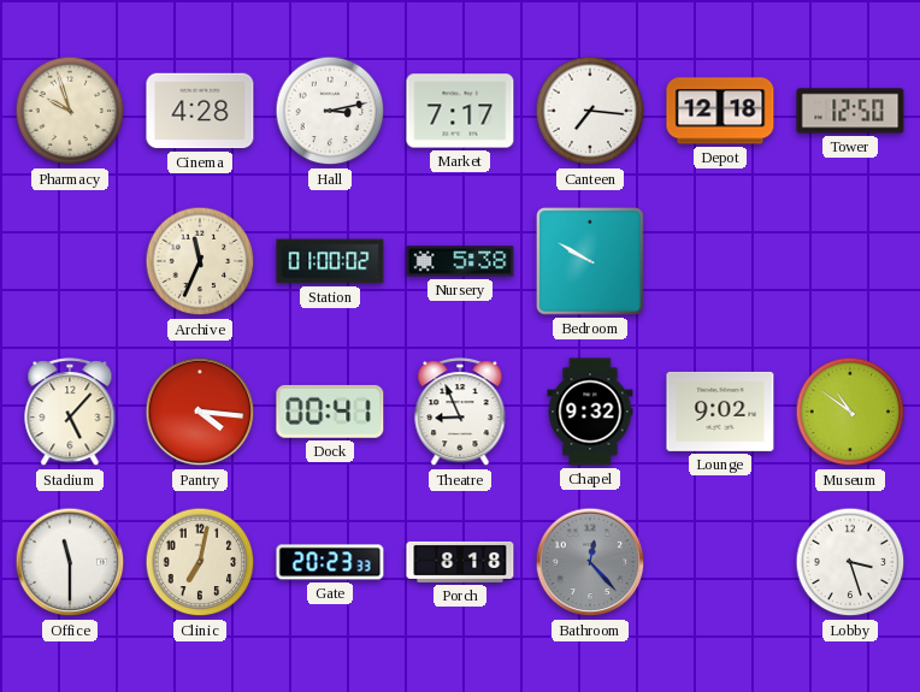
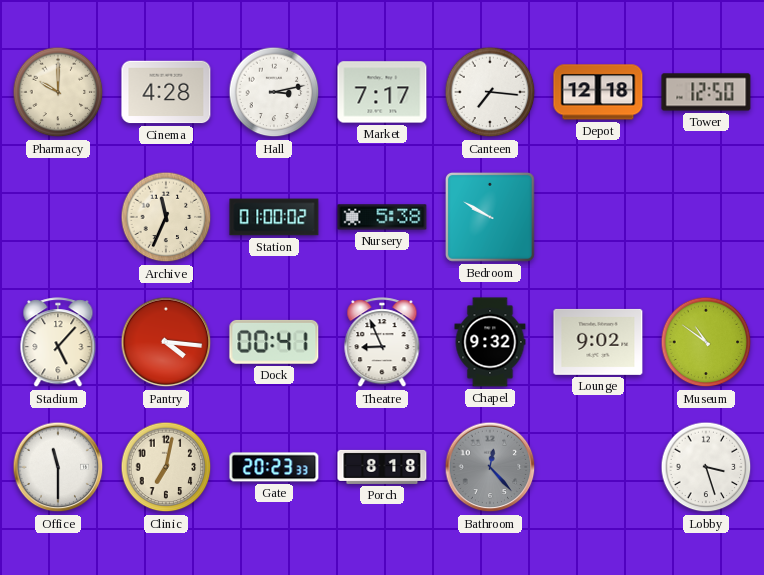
Pharmacy: 9:57 -> 10:00
